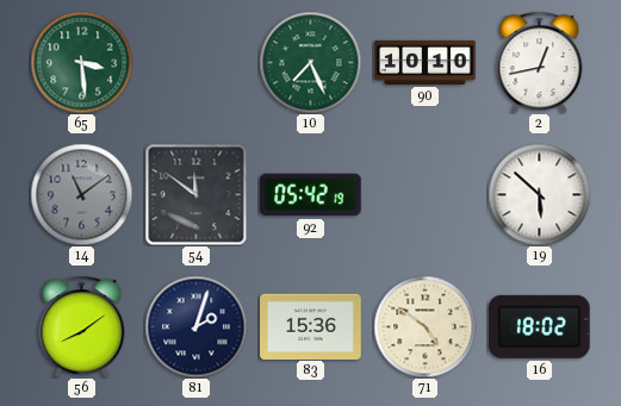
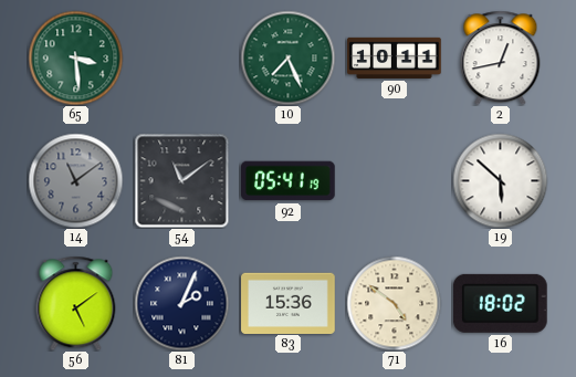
90: 10:10 -> 10:11
54: 11:51 -> 11:09
92: 05:42 -> 05:41
56: 8:09 -> 5:09
81: 2:03 -> 2:04
